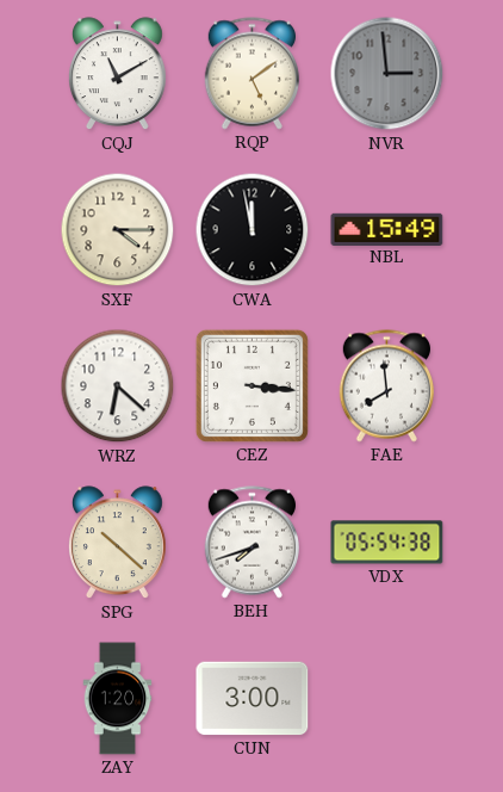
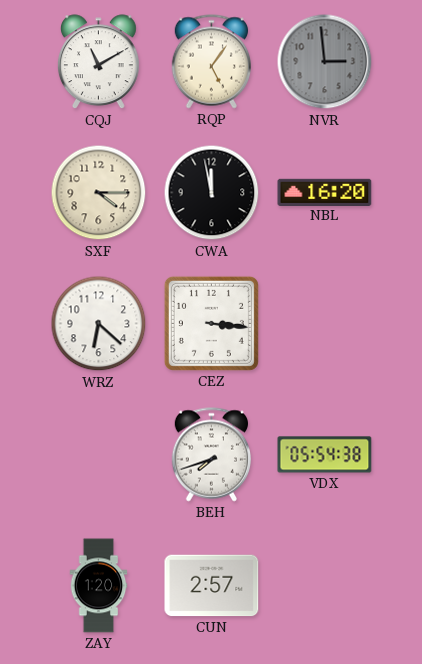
RQP: 5:09 -> 5:06
NBL: 15:49 -> 16:20
FAE: 7:59 -> none
SPG: 10:22 -> none
CUN: 3:00 -> 2:57
